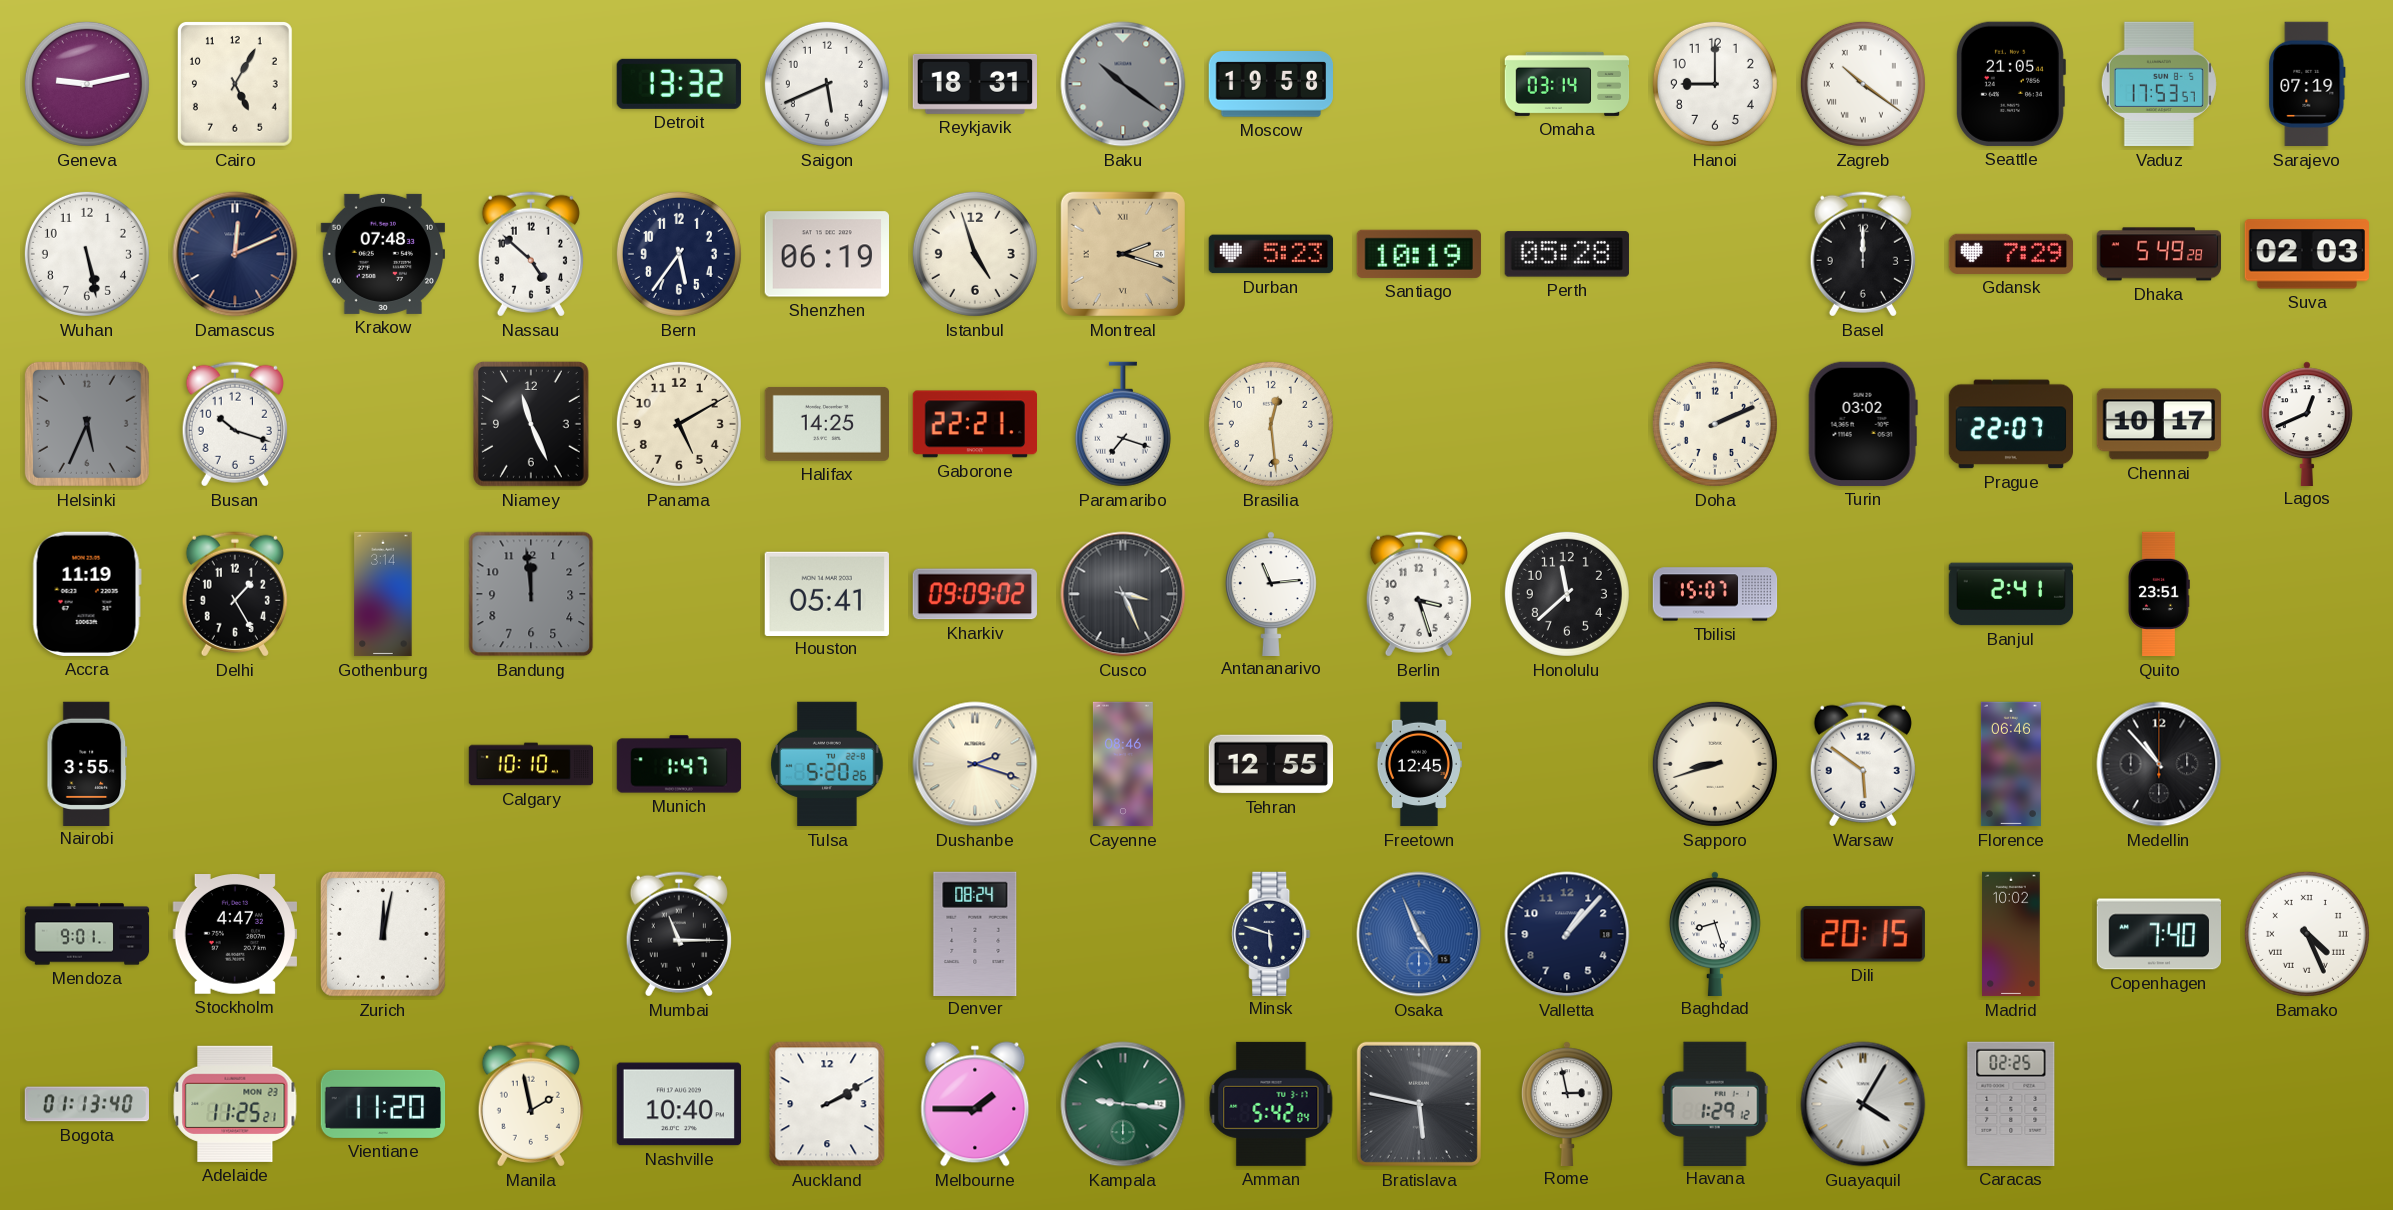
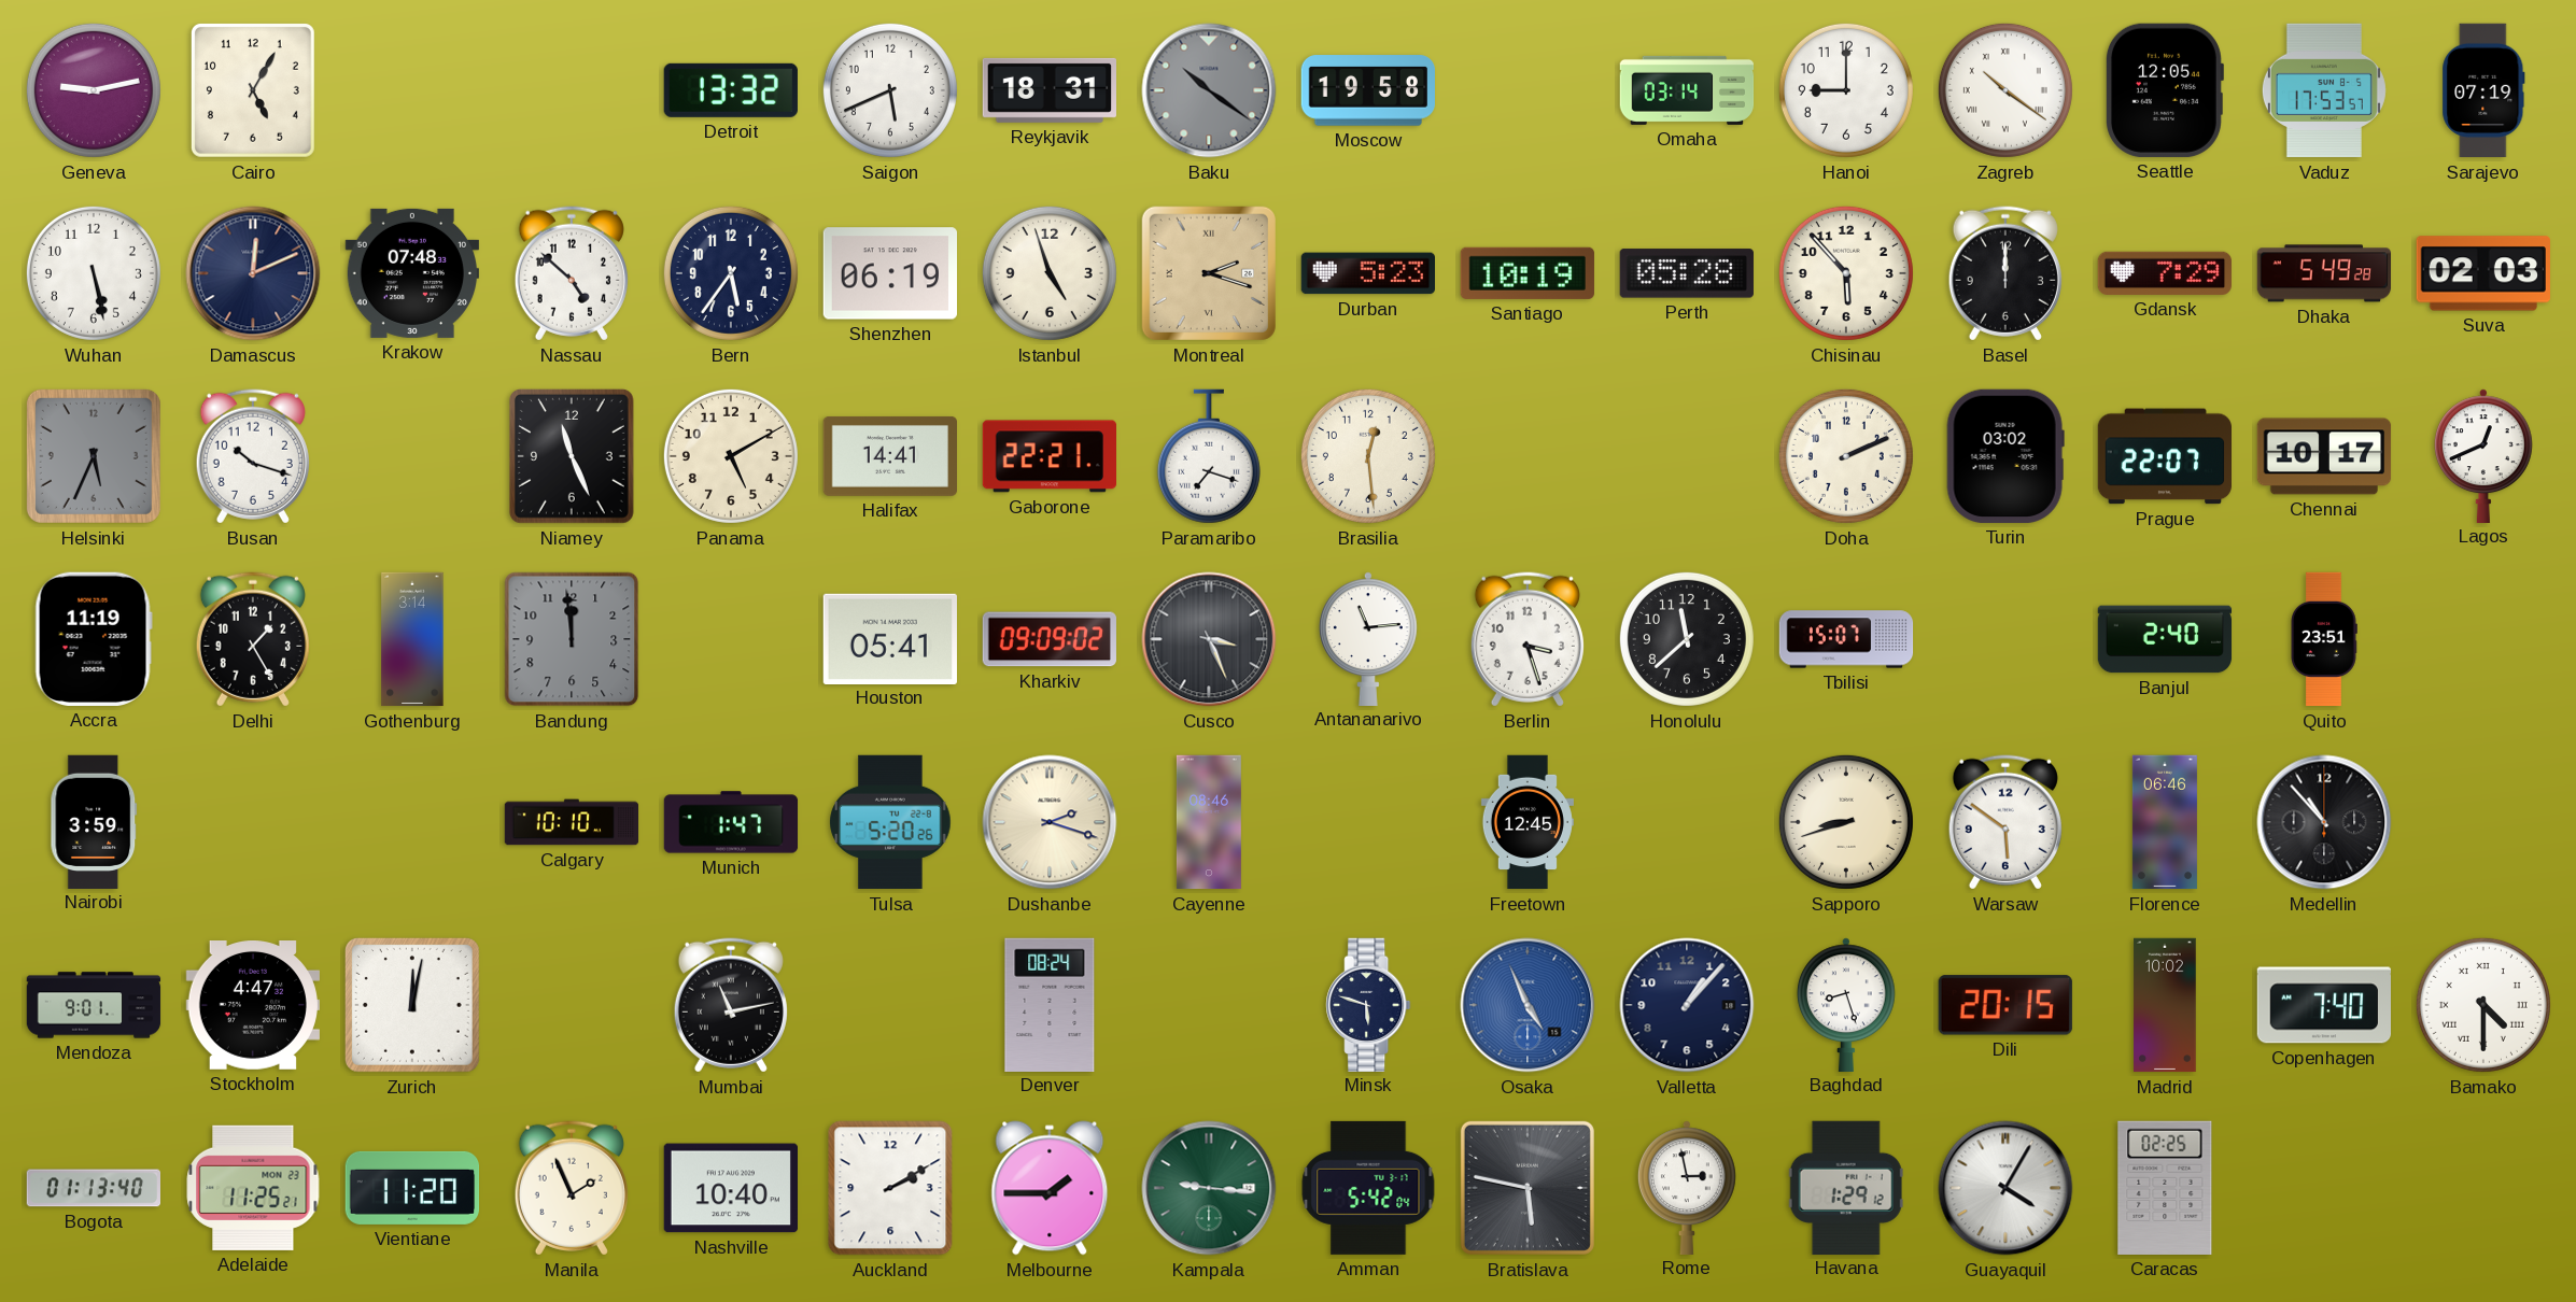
Seattle: 21:05 -> 12:05
Chisinau: none -> 5:53
Halifax: 14:25 -> 14:41
Banjul: 2:41 -> 2:40
Nairobi: 3:55 -> 3:59
Tehran: 12:55 -> none
Mumbai: 11:15 -> 11:13
Bamako: 4:26 -> 4:30
Manila: 1:58 -> 1:56
